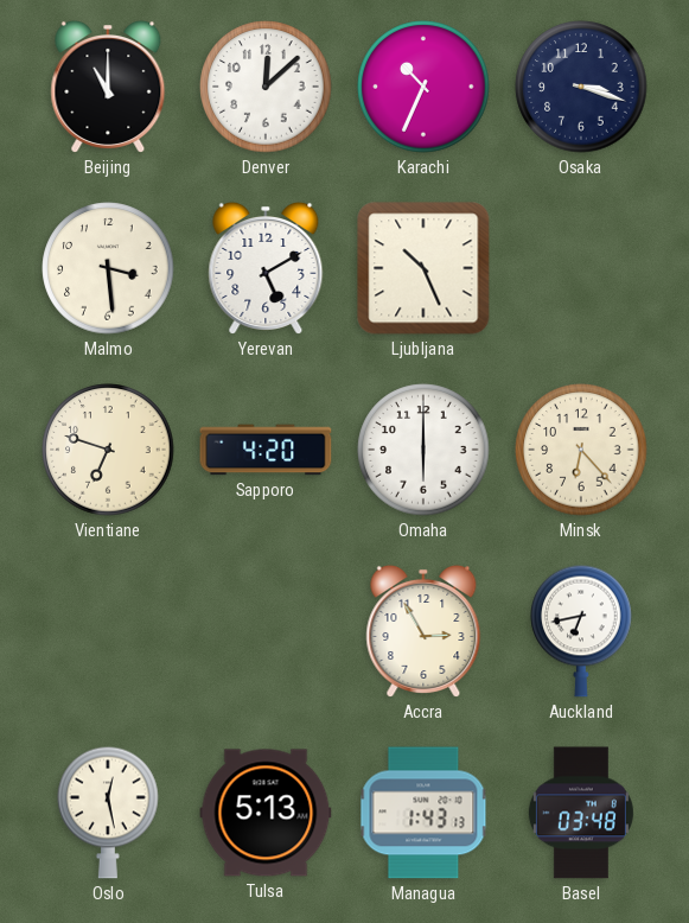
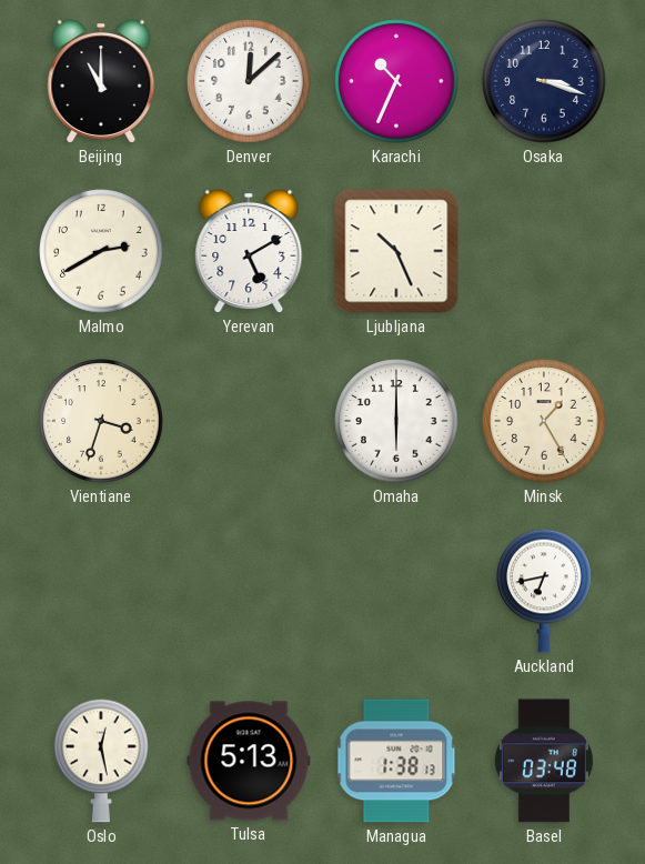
Malmo: 3:29 -> 2:40
Vientiane: 6:48 -> 3:33
Sapporo: 4:20 -> none
Minsk: 6:23 -> 1:25
Accra: 2:55 -> none
Managua: 1:43 -> 1:38
